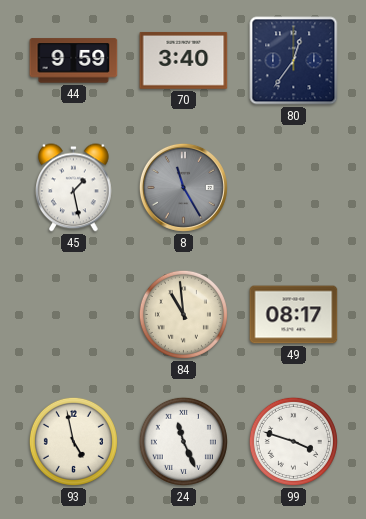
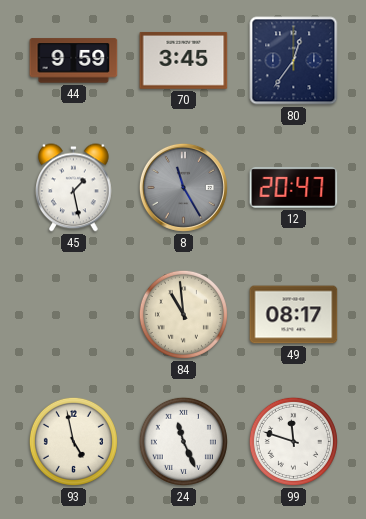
70: 3:40 -> 3:45
12: none -> 20:47
99: 3:48 -> 11:48
